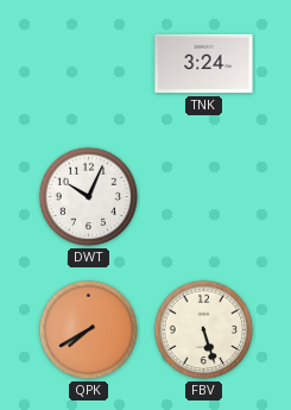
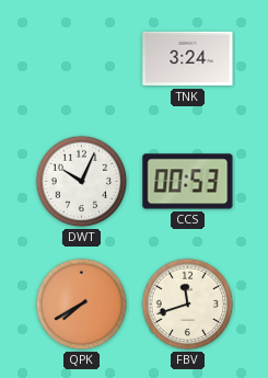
CCS: none -> 00:53
FBV: 5:27 -> 11:42
